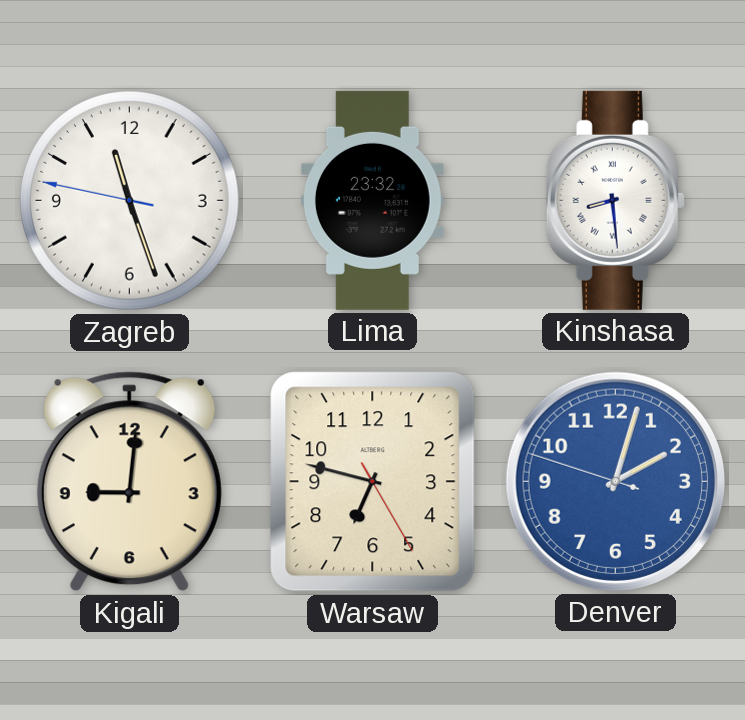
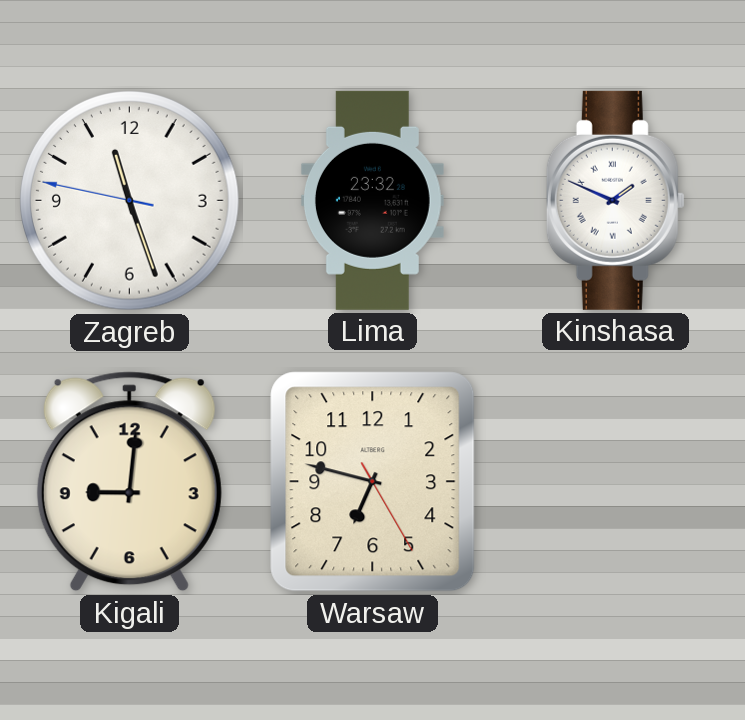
Kinshasa: 8:29 -> 1:49
Denver: 2:02 -> none
